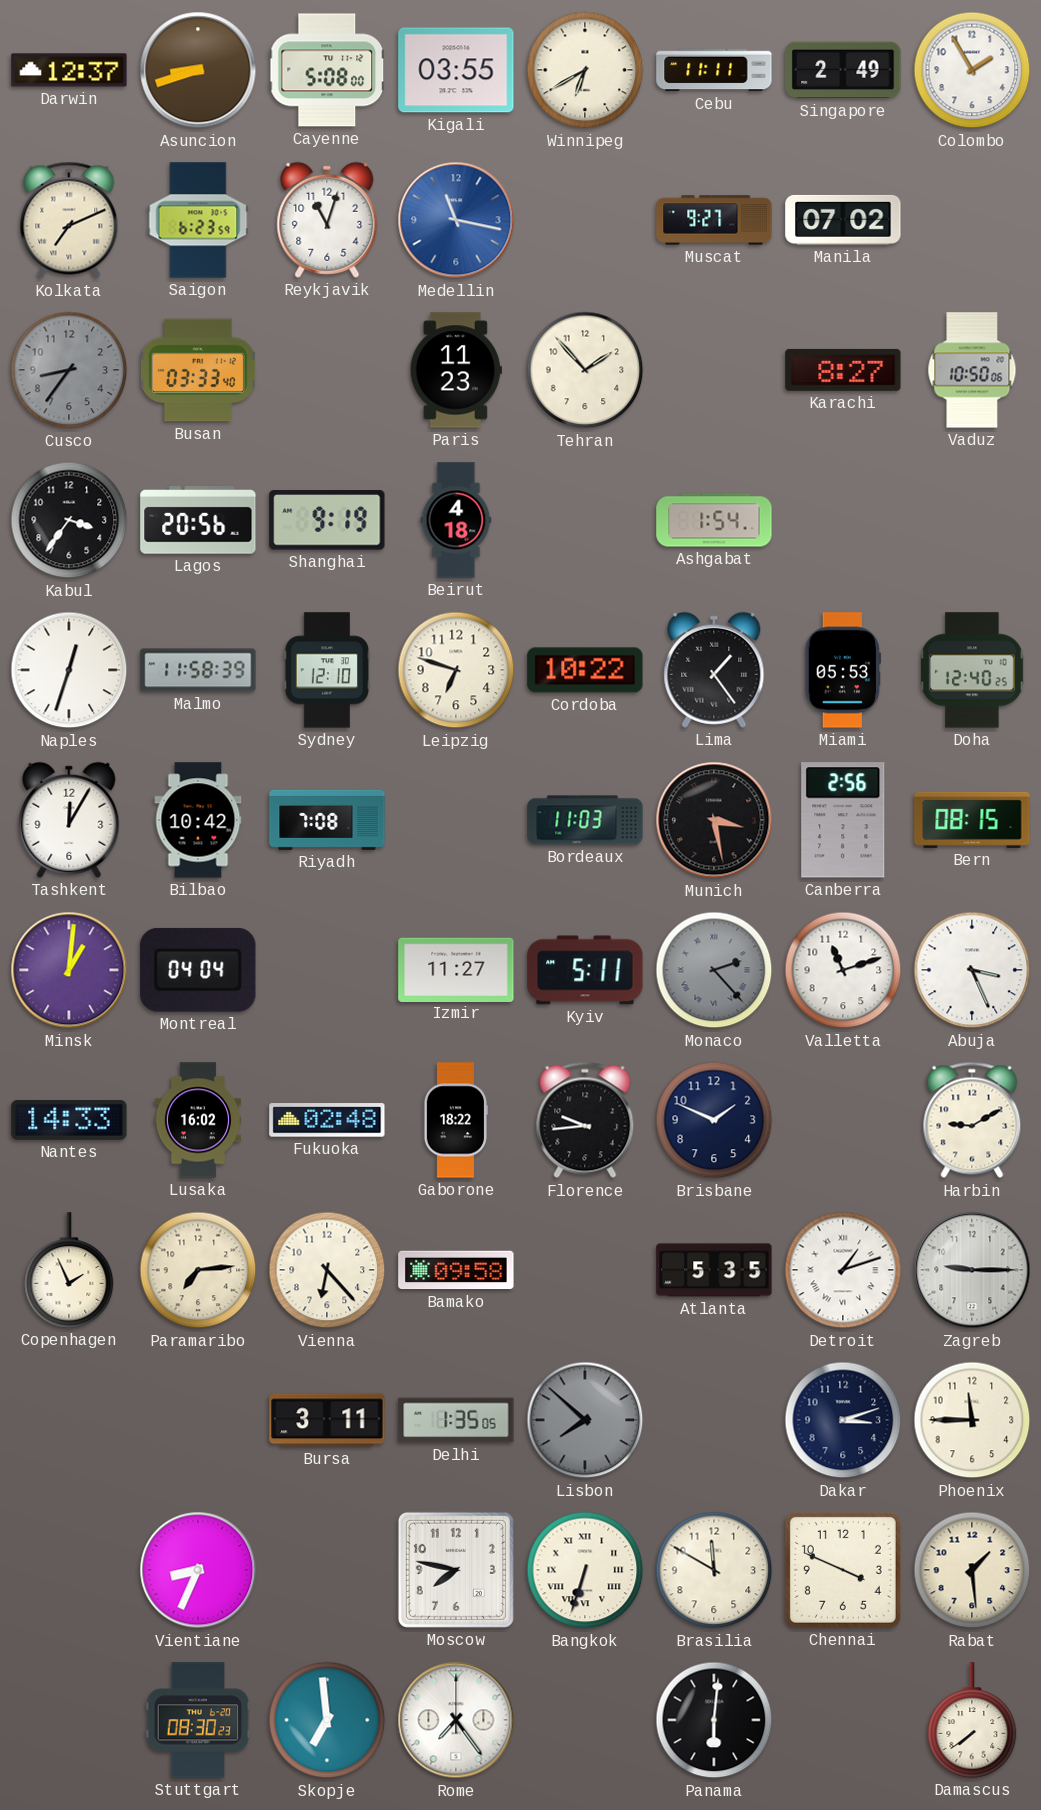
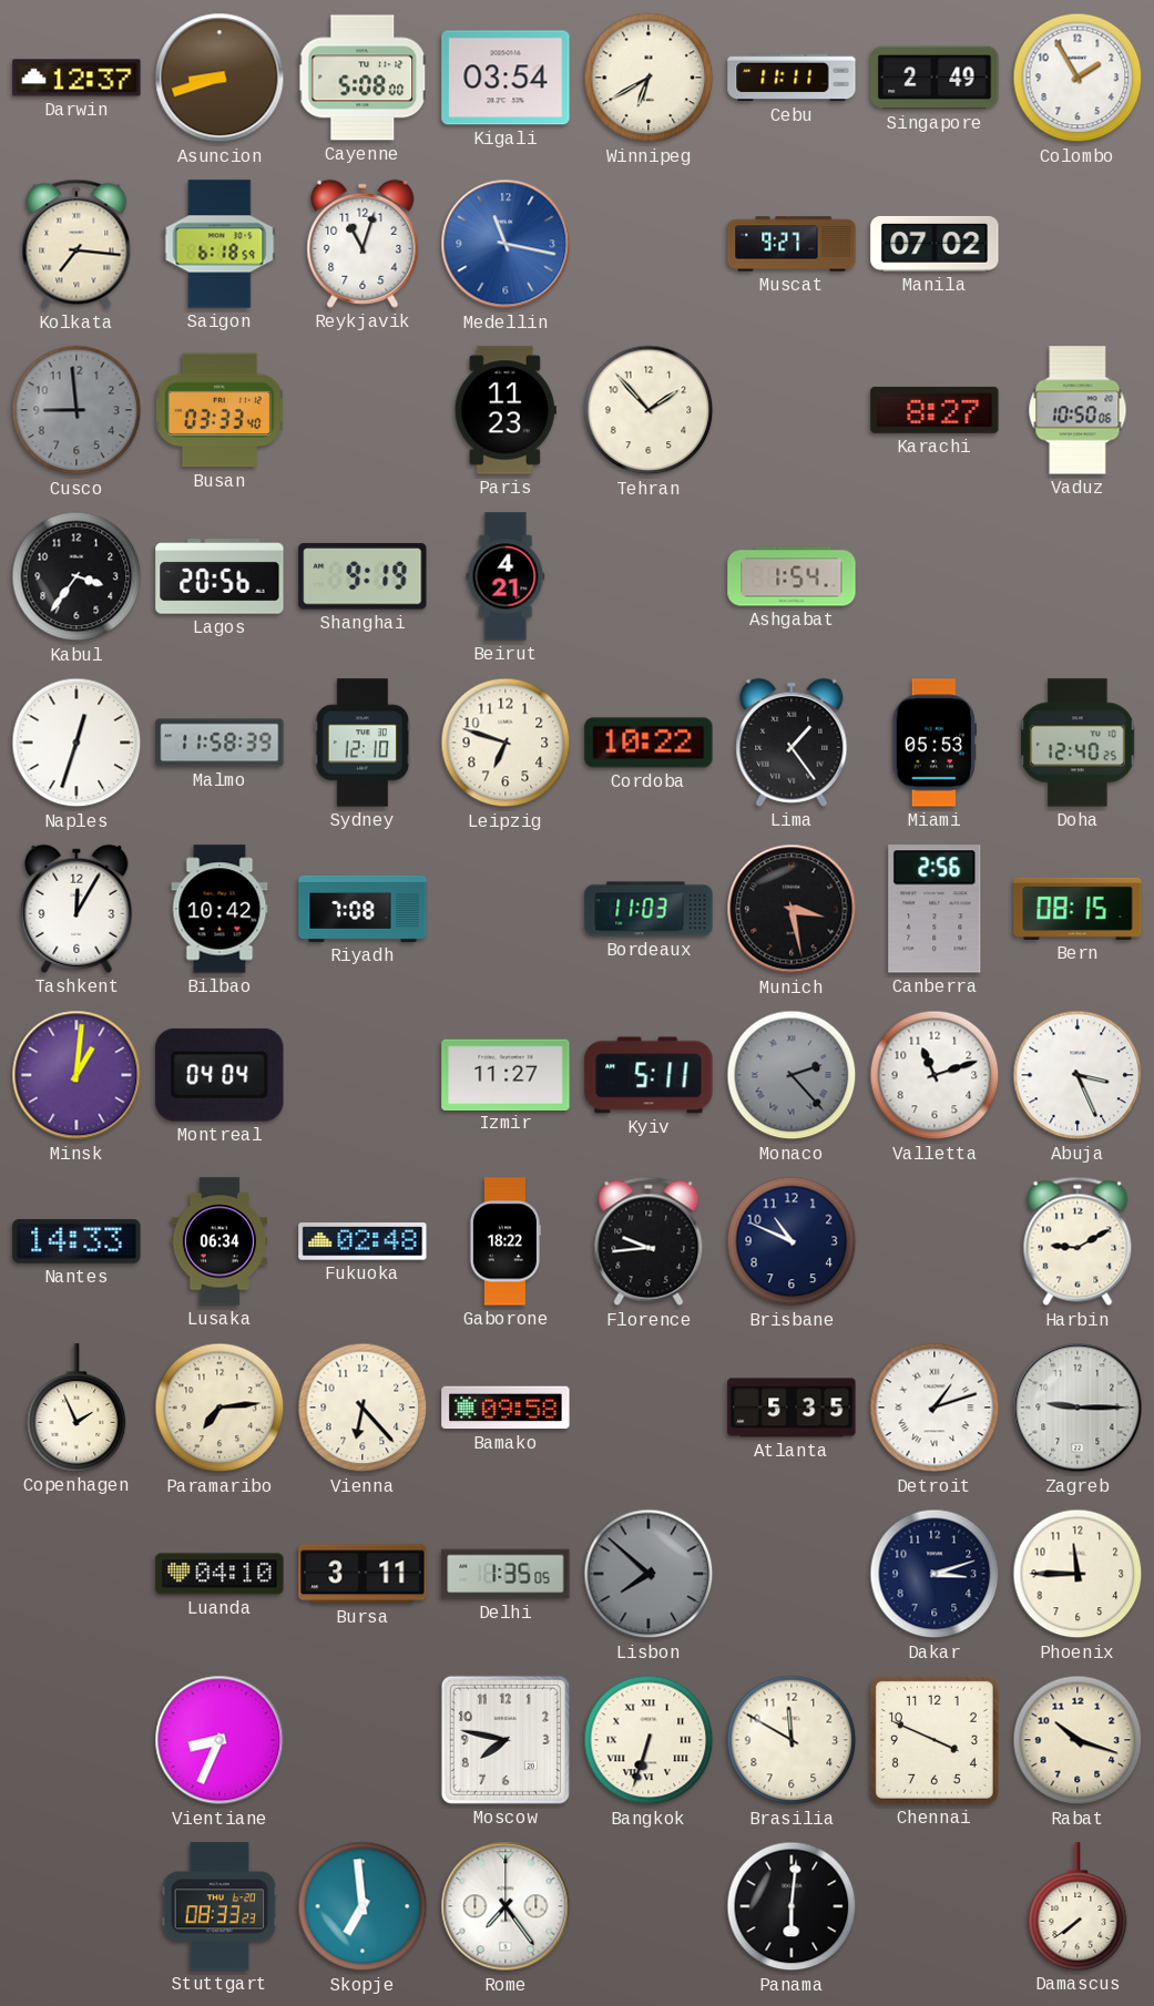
Kigali: 03:55 -> 03:54
Kolkata: 7:11 -> 7:16
Saigon: 6:23 -> 6:18
Cusco: 8:36 -> 8:59
Beirut: 4:18 -> 4:21
Lusaka: 16:02 -> 06:34
Brisbane: 1:49 -> 10:49
Luanda: none -> 04:10
Rabat: 1:29 -> 10:18
Stuttgart: 08:30 -> 08:33
